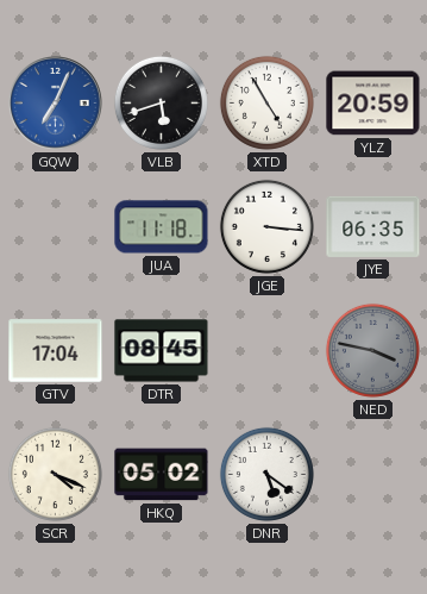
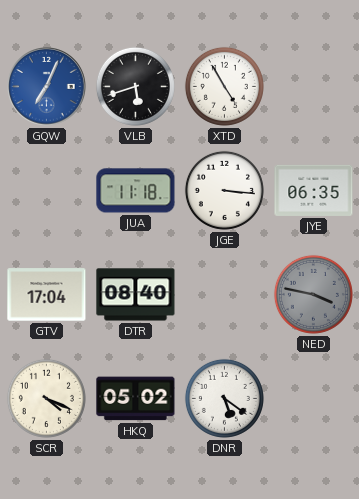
YLZ: 20:59 -> none
DTR: 08:45 -> 08:40
